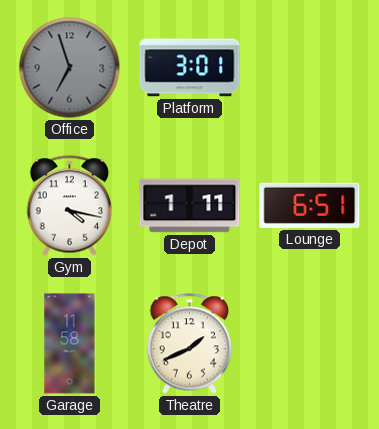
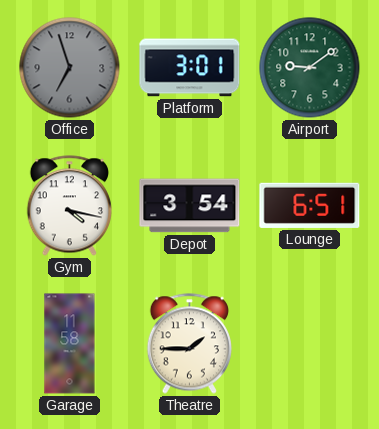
Airport: none -> 9:09
Depot: 1:11 -> 3:54
Theatre: 1:41 -> 1:45
